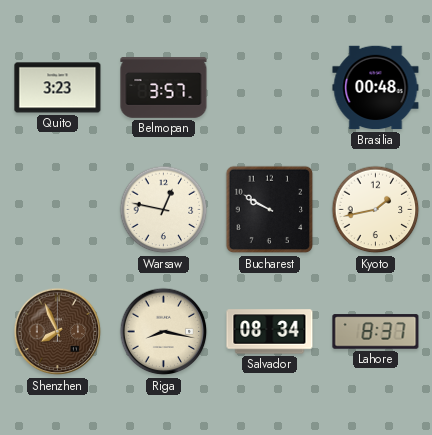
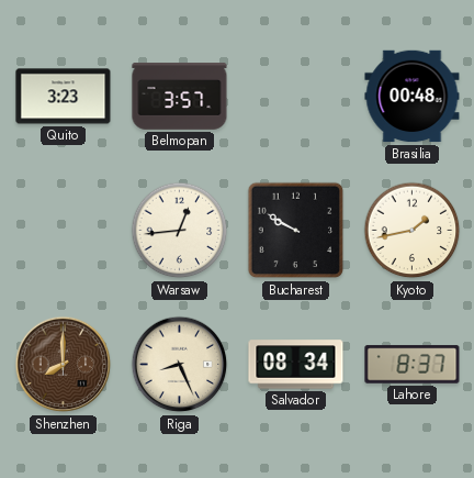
Warsaw: 12:47 -> 12:44
Shenzhen: 7:56 -> 8:00
Riga: 8:17 -> 8:26
